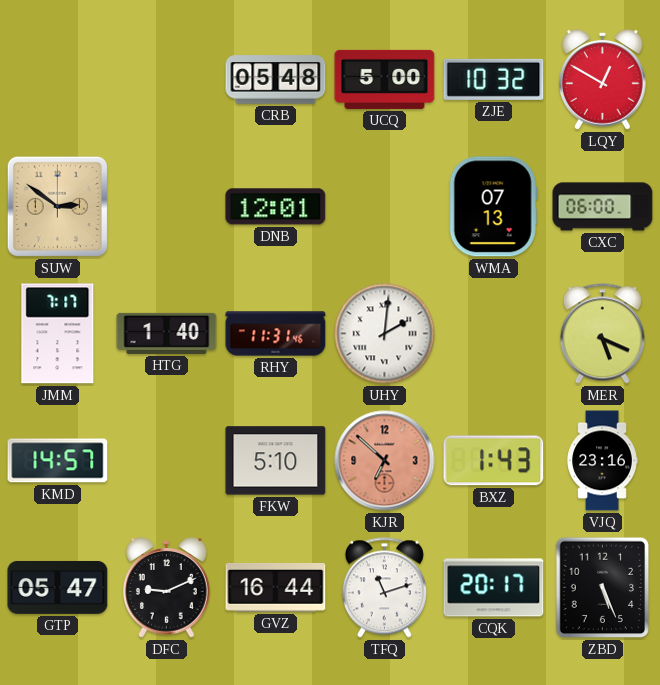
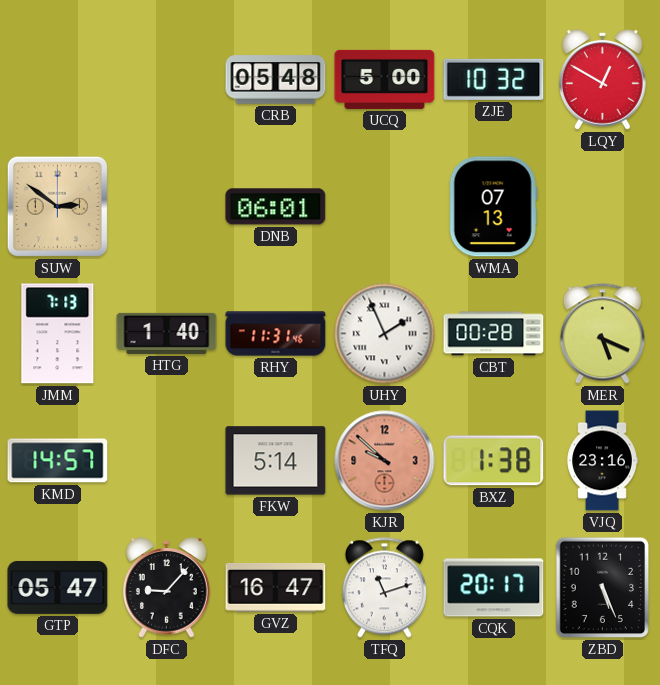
DNB: 12:01 -> 06:01
CXC: 06:00 -> none
JMM: 7:17 -> 7:13
UHY: 2:01 -> 1:56
CBT: none -> 00:28
FKW: 5:10 -> 5:14
KJR: 6:52 -> 9:52
BXZ: 1:43 -> 1:38
DFC: 9:11 -> 9:07
GVZ: 16:44 -> 16:47
